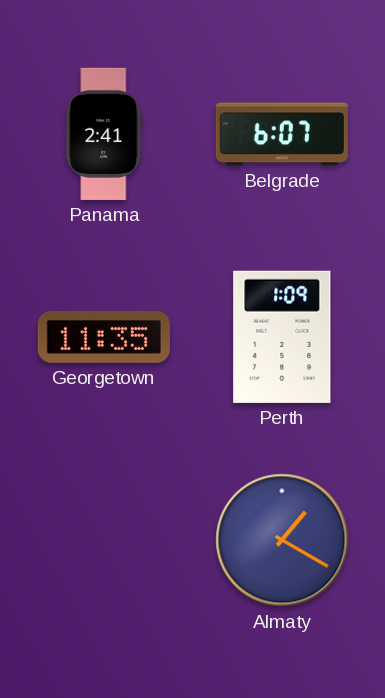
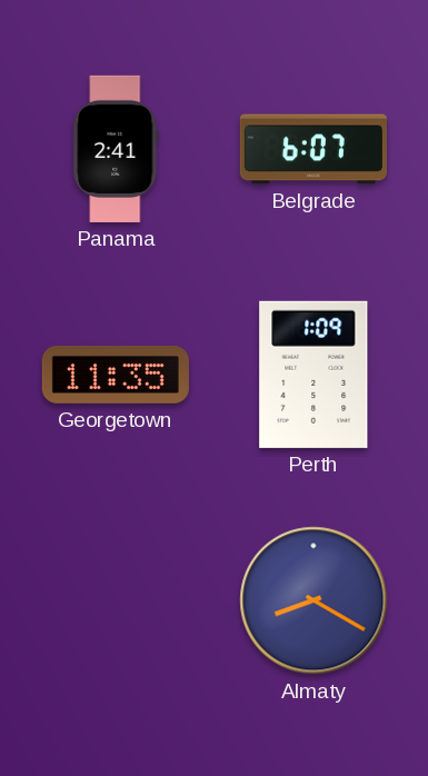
Almaty: 1:20 -> 8:20
